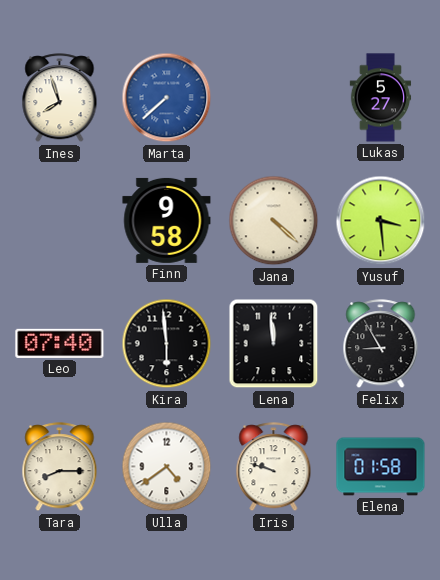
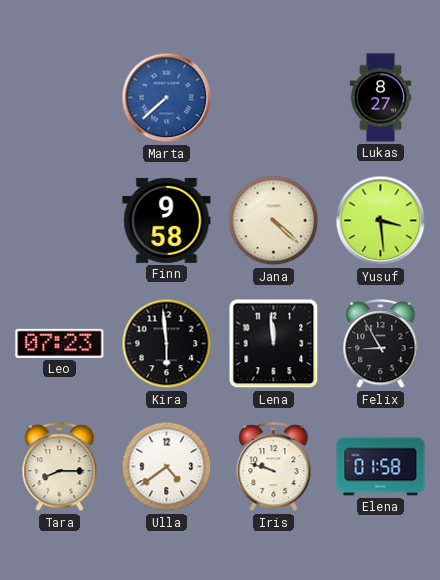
Ines: 7:57 -> none
Lukas: 5:27 -> 8:27
Leo: 07:40 -> 07:23
